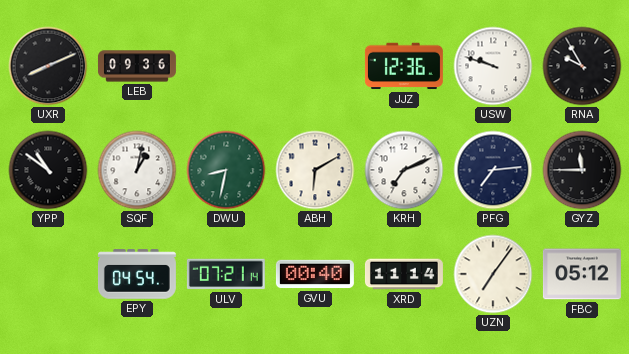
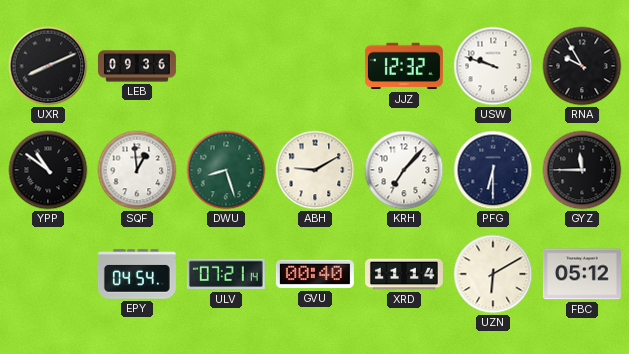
JJZ: 12:36 -> 12:32
SQF: 1:02 -> 12:59
DWU: 8:32 -> 8:27
ABH: 6:10 -> 9:10
KRH: 7:11 -> 7:07
PFG: 7:14 -> 6:30
UZN: 7:06 -> 6:10
